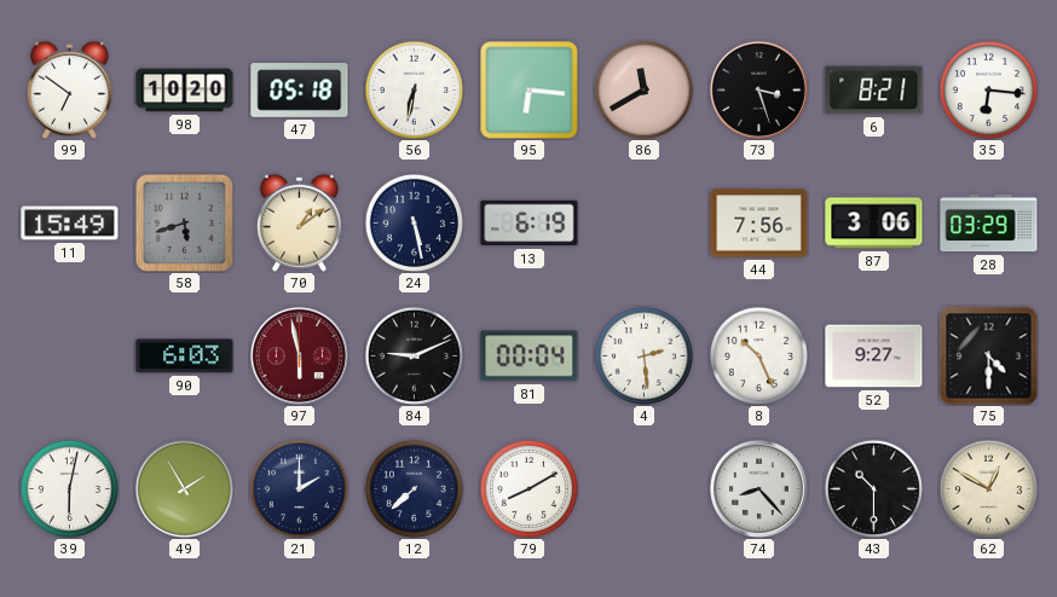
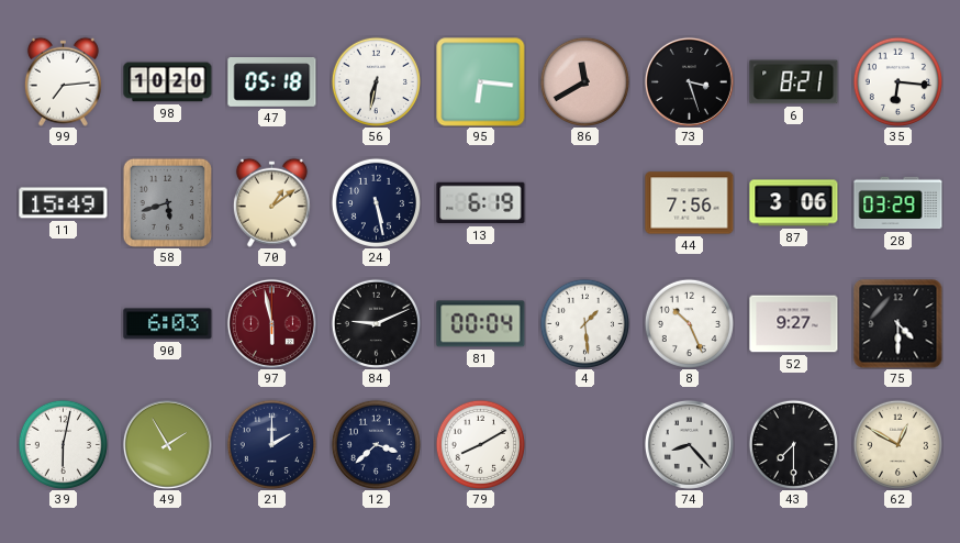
99: 6:51 -> 7:14
4: 2:29 -> 1:29
12: 7:38 -> 3:38
43: 10:30 -> 7:30
